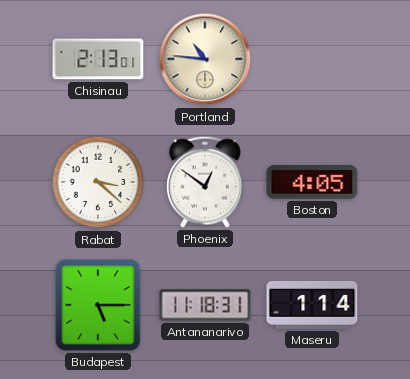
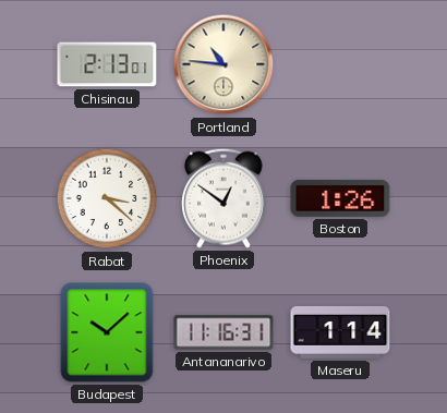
Boston: 4:05 -> 1:26
Budapest: 5:15 -> 10:08
Antananarivo: 11:18 -> 11:16
